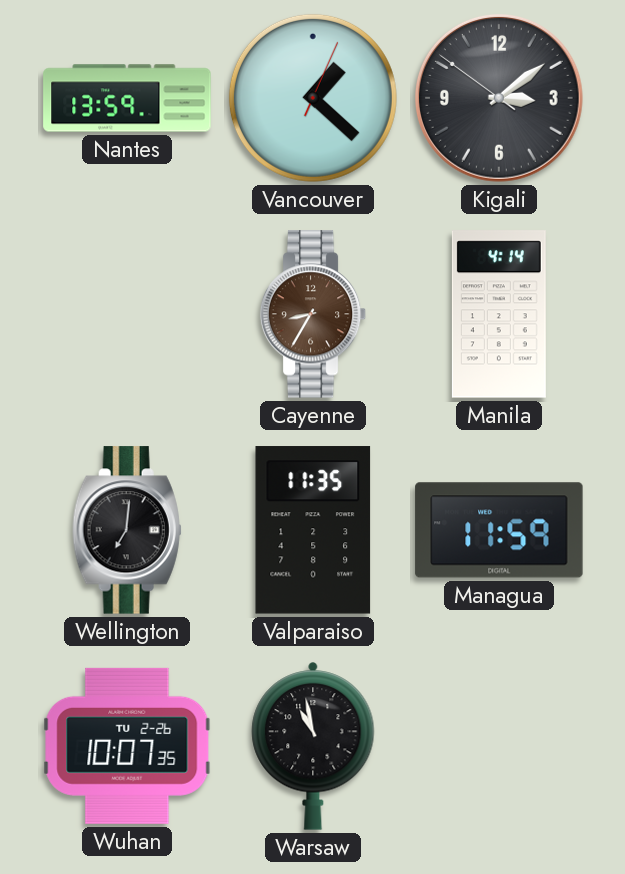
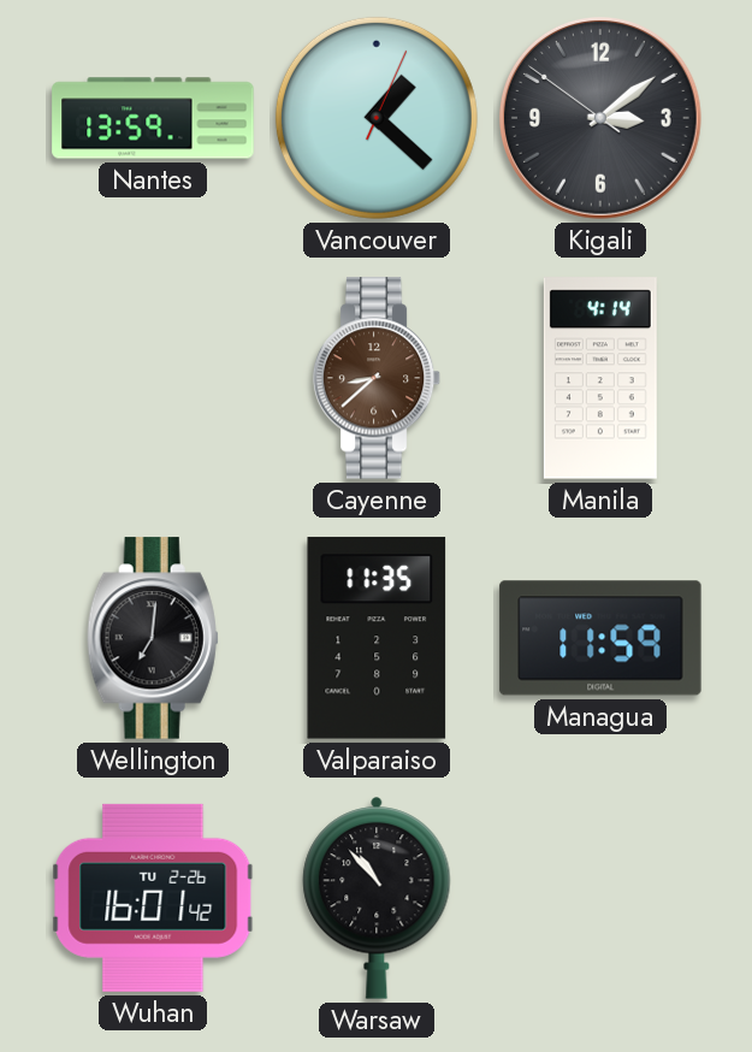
Cayenne: 8:35 -> 8:38
Wuhan: 10:07 -> 16:01
Warsaw: 10:58 -> 10:53
